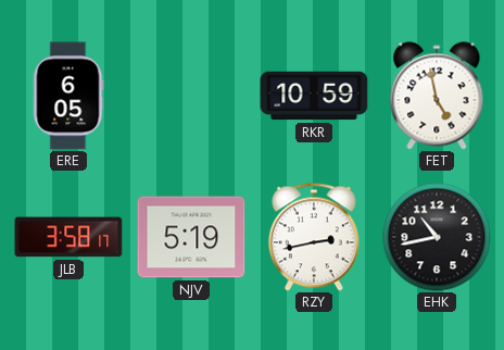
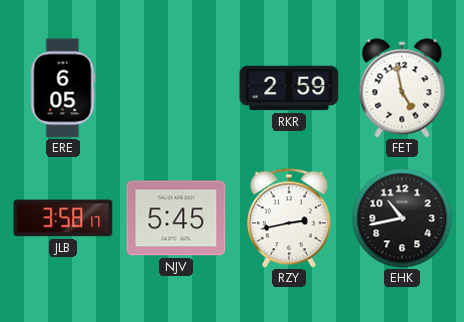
RKR: 10:59 -> 2:59
NJV: 5:19 -> 5:45
